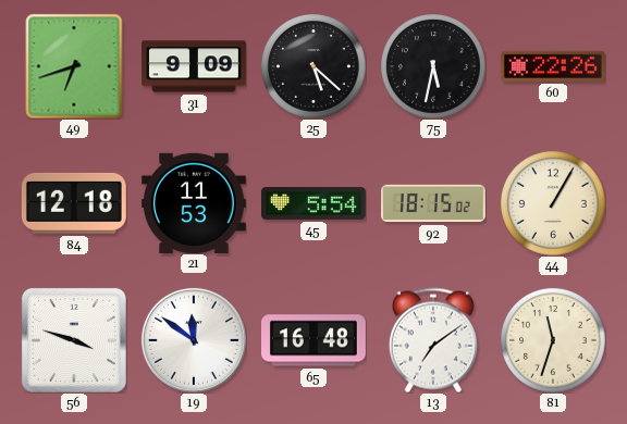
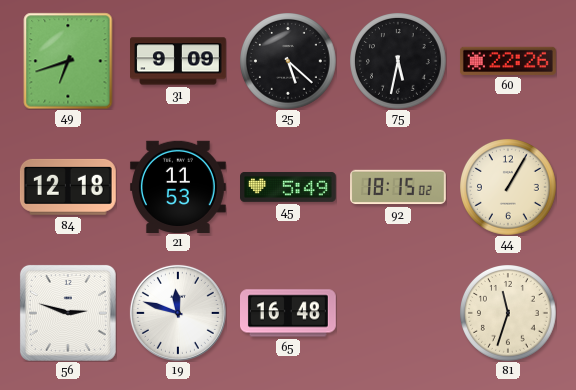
45: 5:54 -> 5:49
56: 3:48 -> 2:48
19: 11:51 -> 11:48
13: 7:09 -> none
